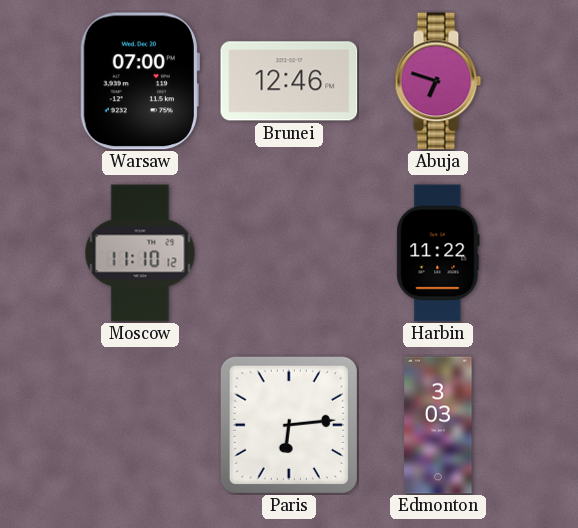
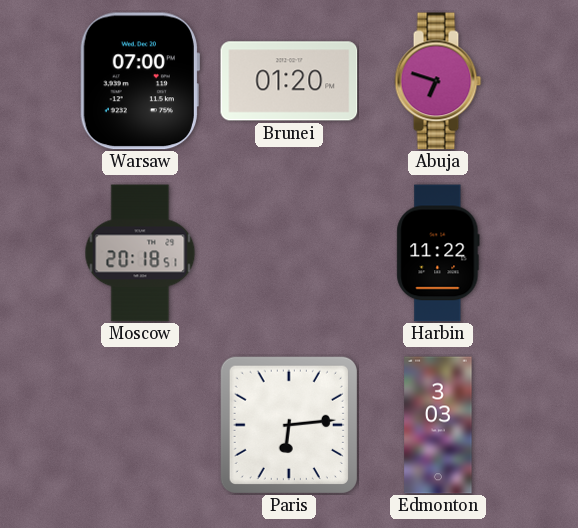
Brunei: 12:46 -> 01:20
Moscow: 11:10 -> 20:18
